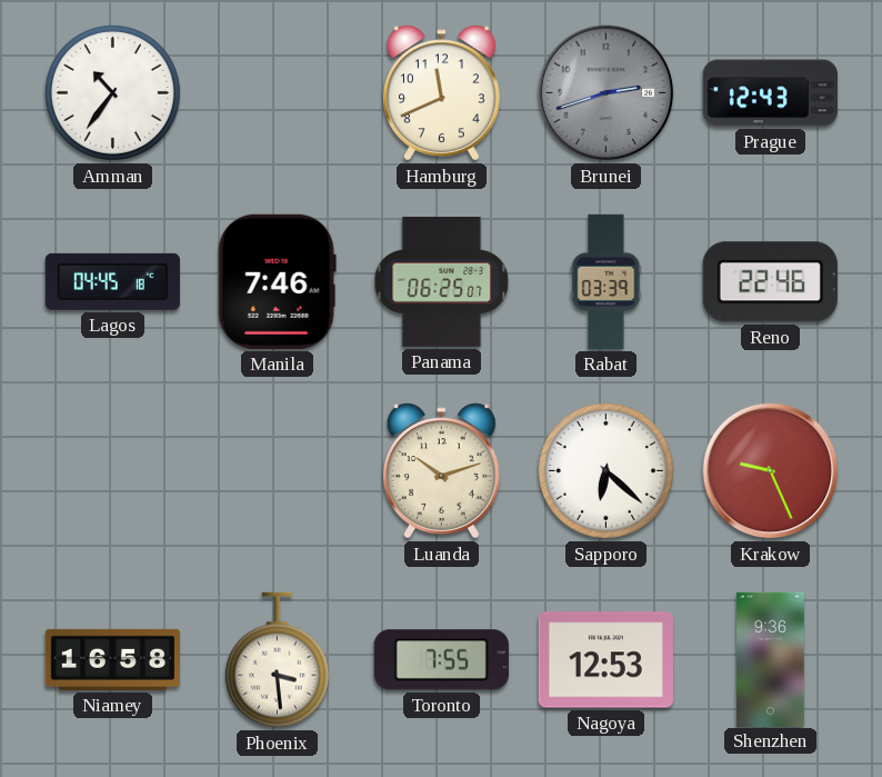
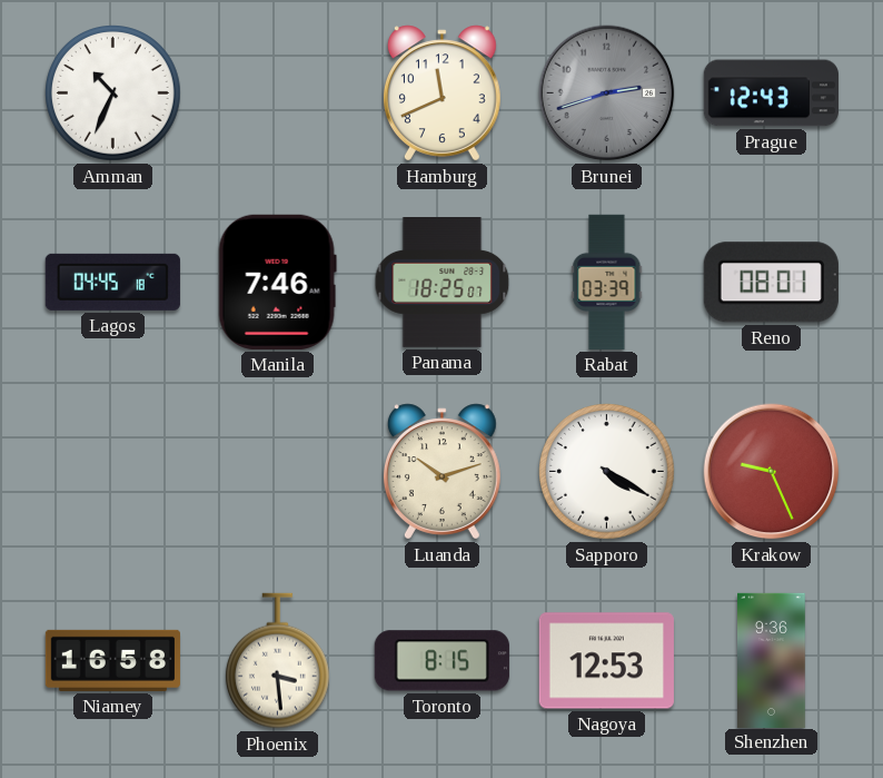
Amman: 10:36 -> 10:34
Panama: 06:25 -> 18:25
Reno: 22:46 -> 08:01
Sapporo: 6:22 -> 4:20
Toronto: 7:55 -> 8:15
